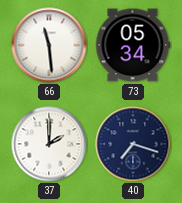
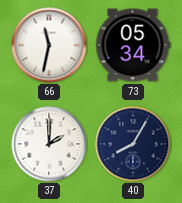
66: 11:29 -> 11:32
40: 7:18 -> 8:05
